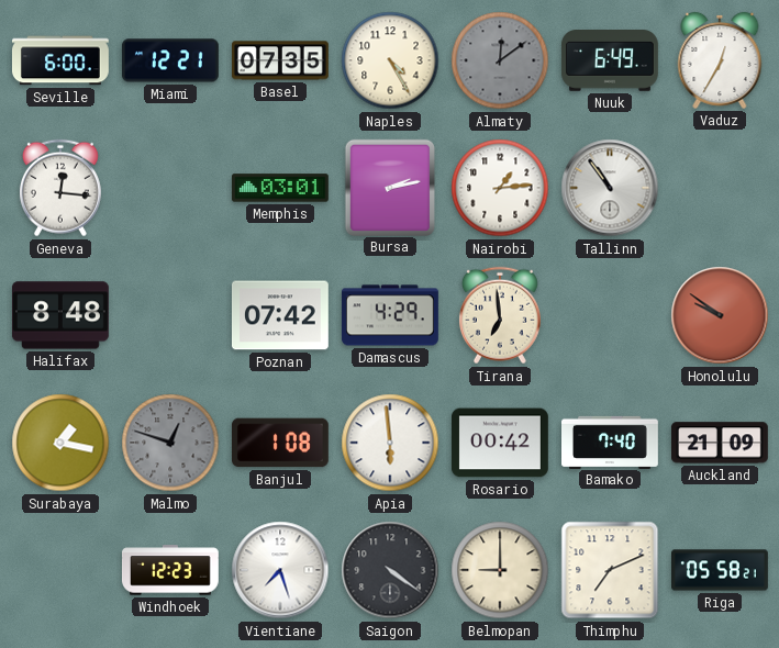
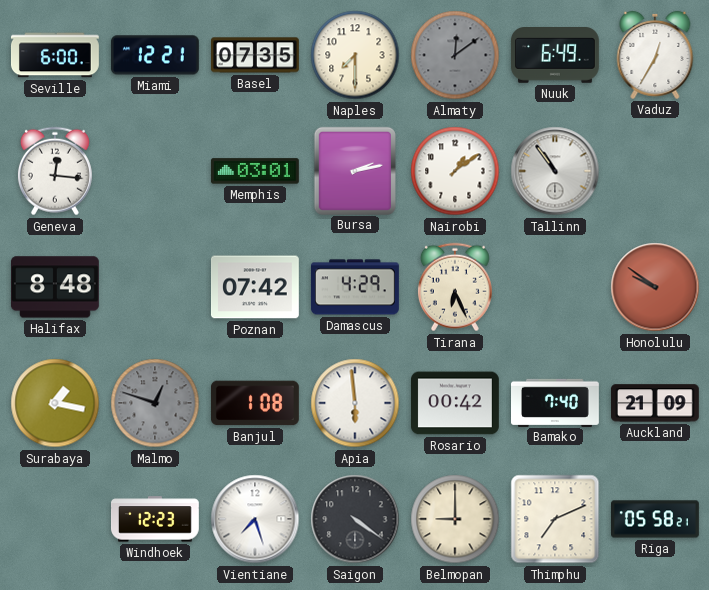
Naples: 4:25 -> 7:30
Nairobi: 1:14 -> 1:09
Tirana: 6:59 -> 6:26
